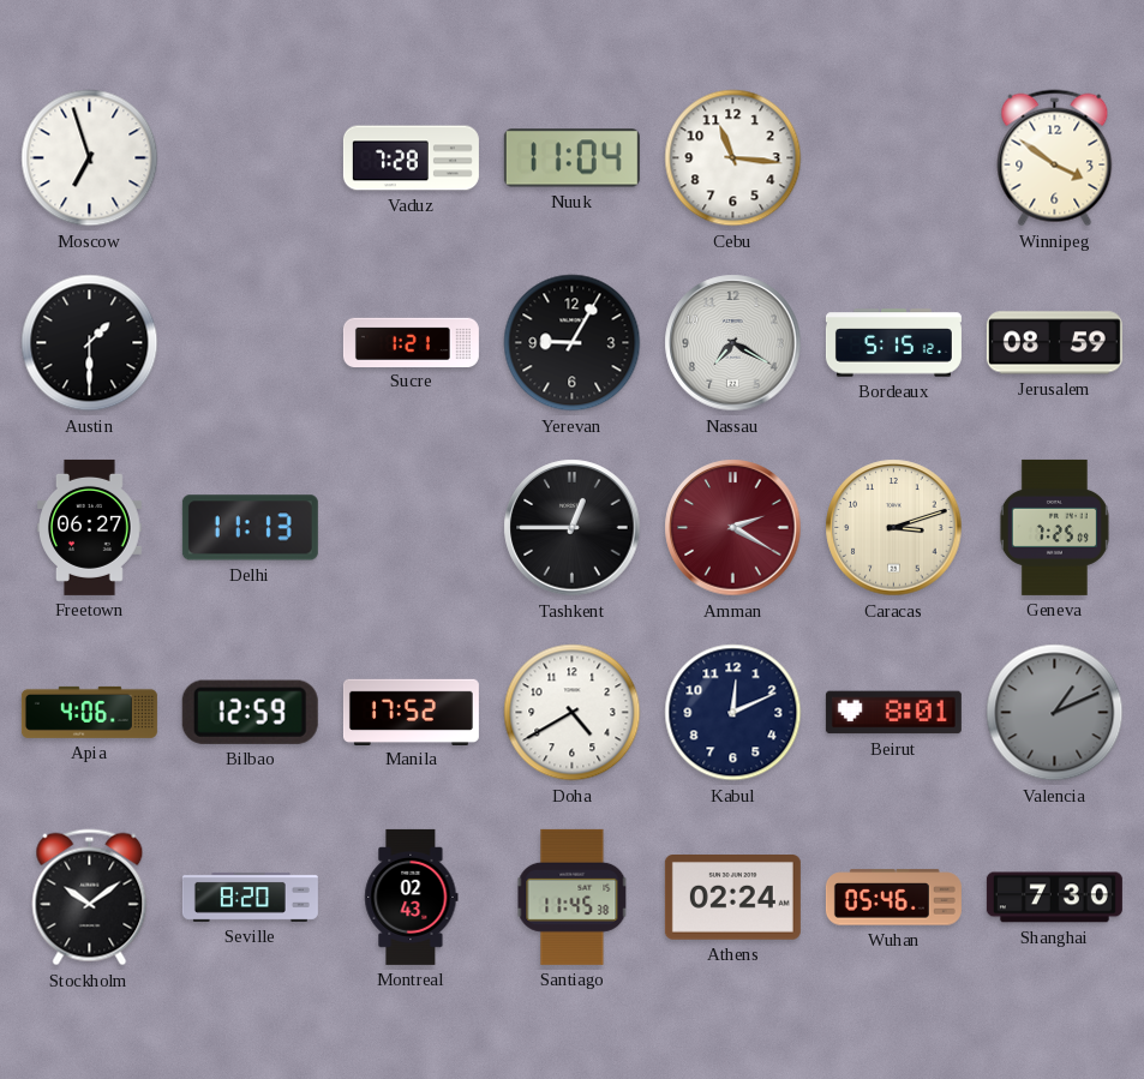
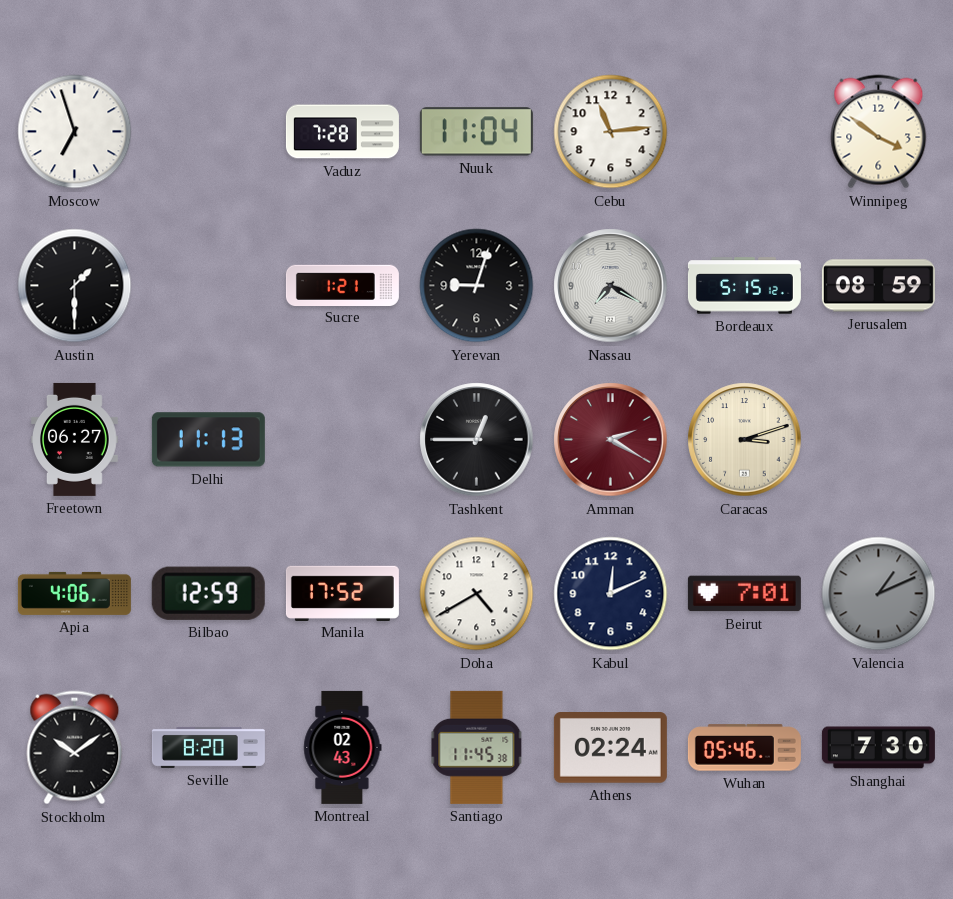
Cebu: 11:16 -> 11:14
Yerevan: 9:05 -> 9:03
Geneva: 7:25 -> none
Beirut: 8:01 -> 7:01
